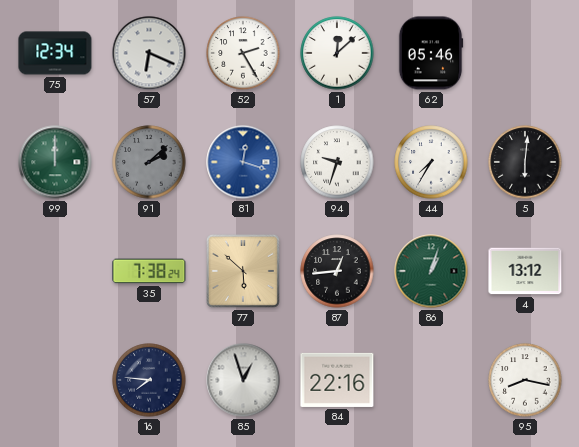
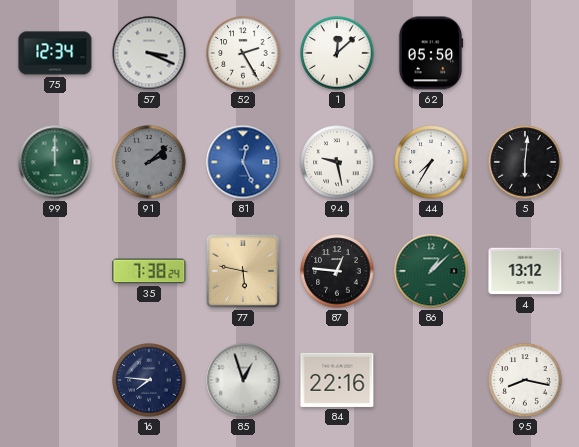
57: 6:19 -> 3:19
62: 05:46 -> 05:50
81: 12:18 -> 12:26
94: 9:33 -> 9:28
77: 5:52 -> 5:47
87: 12:44 -> 12:46
86: 1:03 -> 1:08
